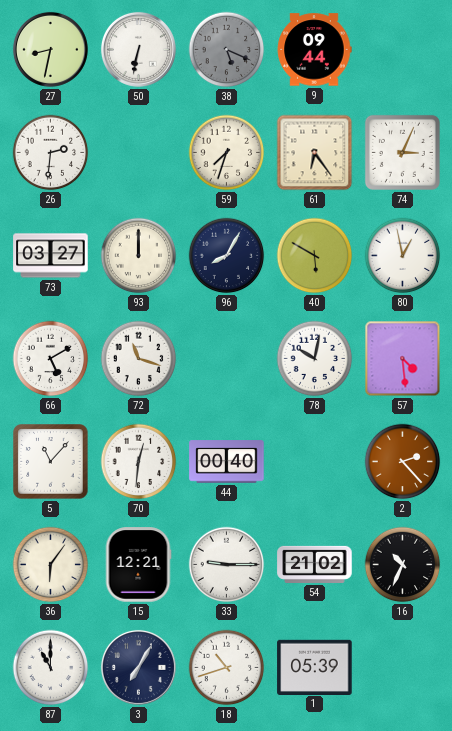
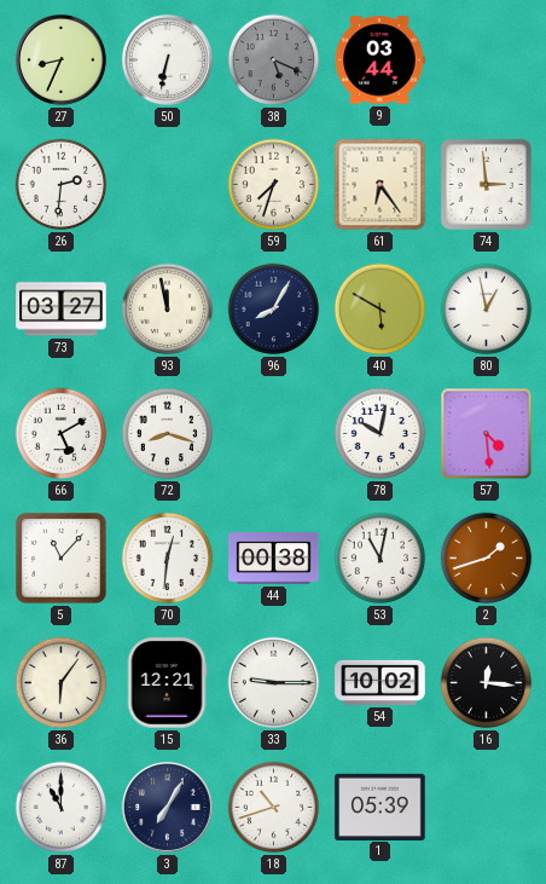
27: 8:32 -> 8:34
9: 09:44 -> 03:44
74: 3:04 -> 2:59
93: 12:00 -> 11:58
72: 11:18 -> 8:18
44: 00:40 -> 00:38
53: none -> 11:02
2: 2:23 -> 1:42
54: 21:02 -> 10:02
16: 10:34 -> 12:16
